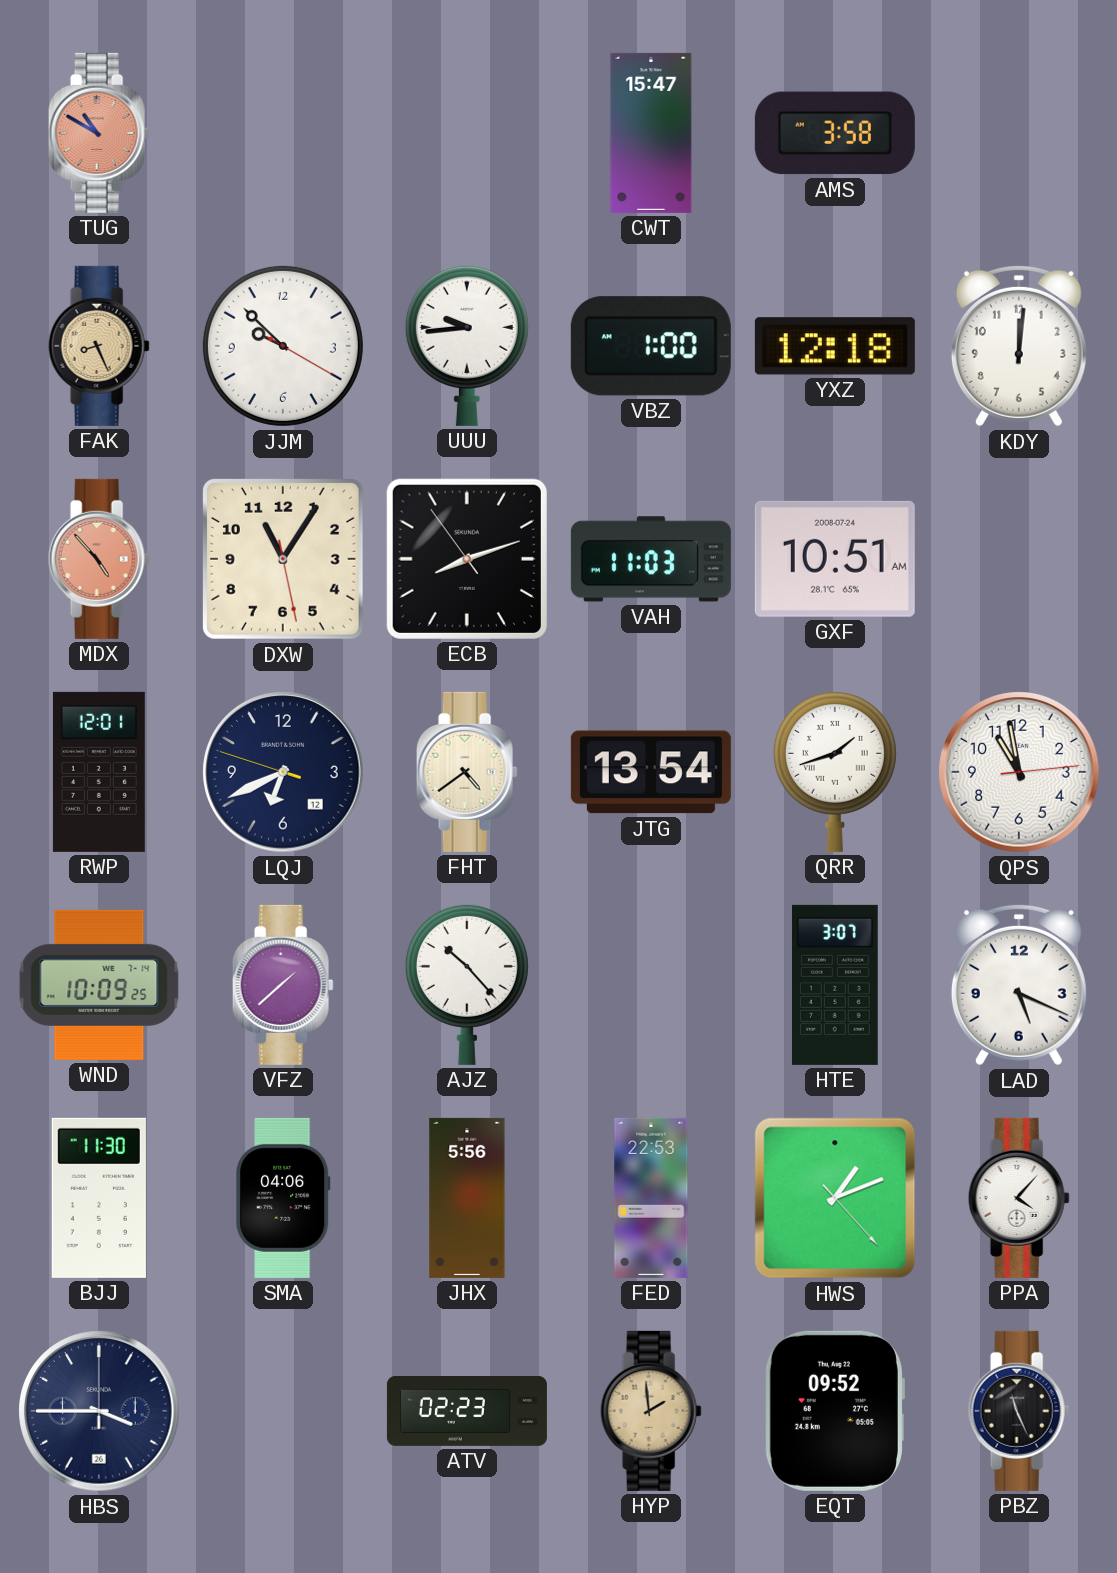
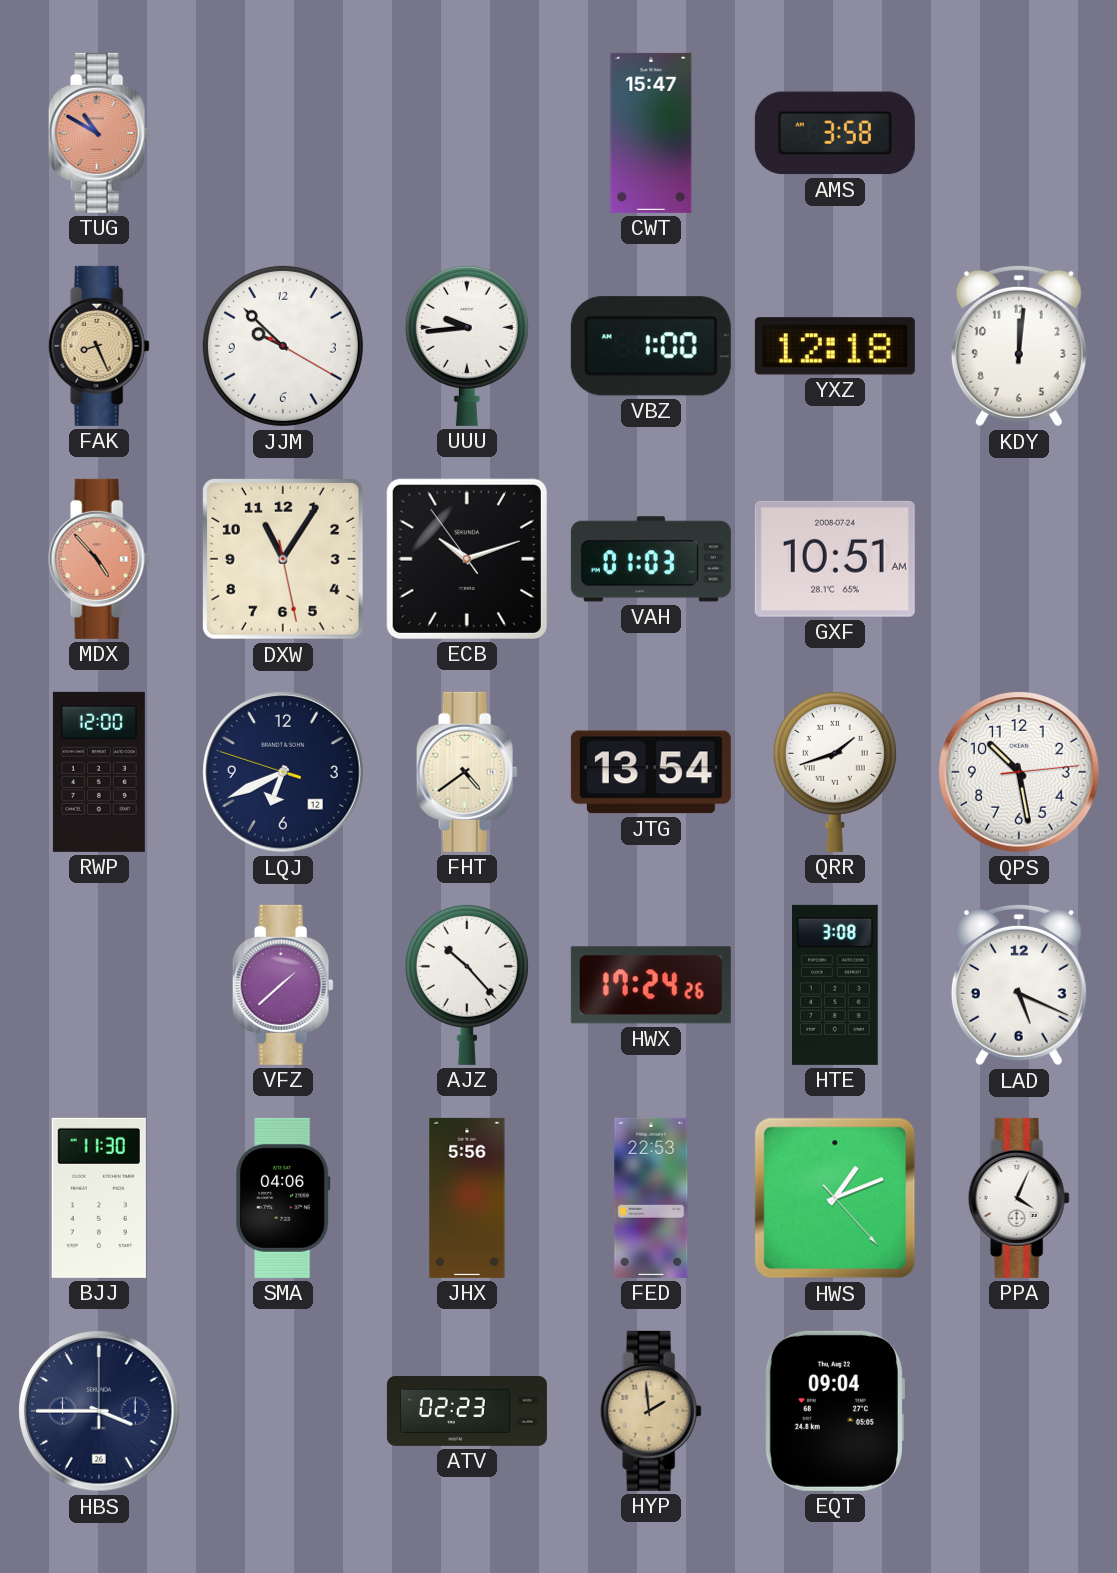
ECB: 8:11 -> 10:11
VAH: 11:03 -> 01:03
RWP: 12:01 -> 12:00
QPS: 10:58 -> 10:28
WND: 10:09 -> none
HWX: none -> 17:24
HTE: 3:07 -> 3:08
PPA: 4:07 -> 4:04
EQT: 09:52 -> 09:04
PBZ: 11:26 -> none
